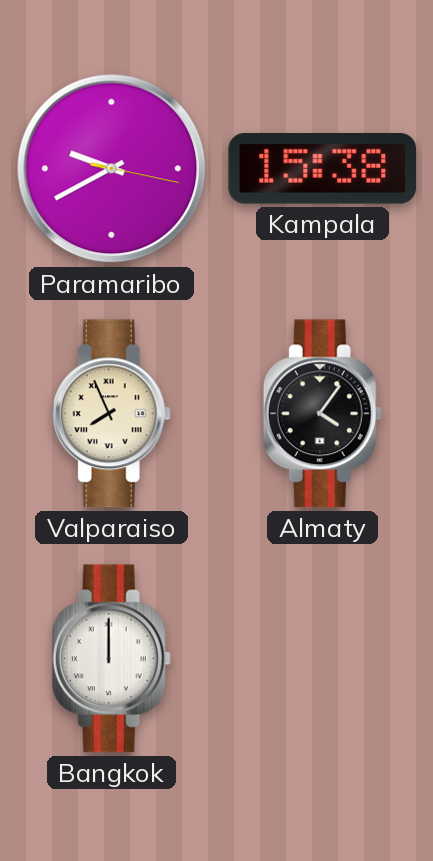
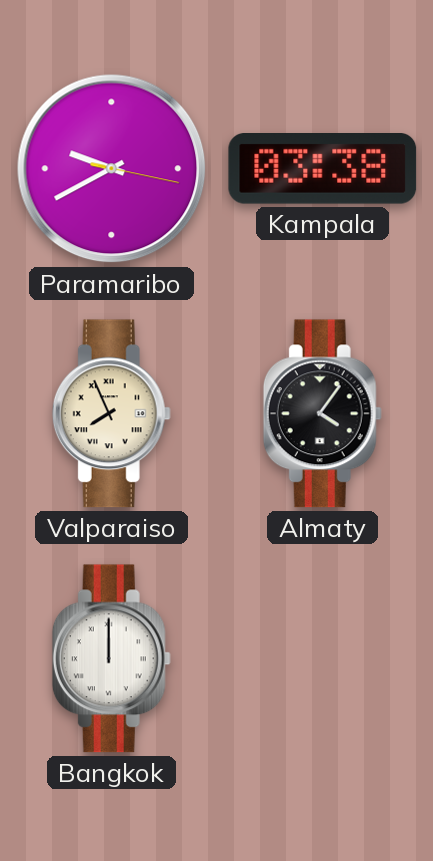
Kampala: 15:38 -> 03:38
